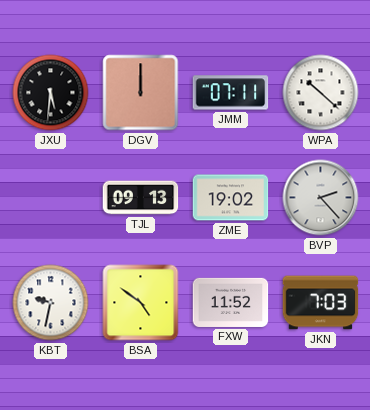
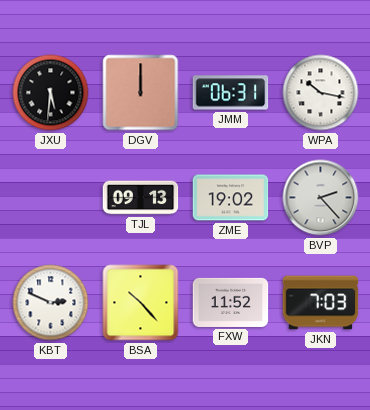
JMM: 07:11 -> 06:31
WPA: 10:22 -> 10:17
KBT: 9:32 -> 2:49
BSA: 4:51 -> 10:23
